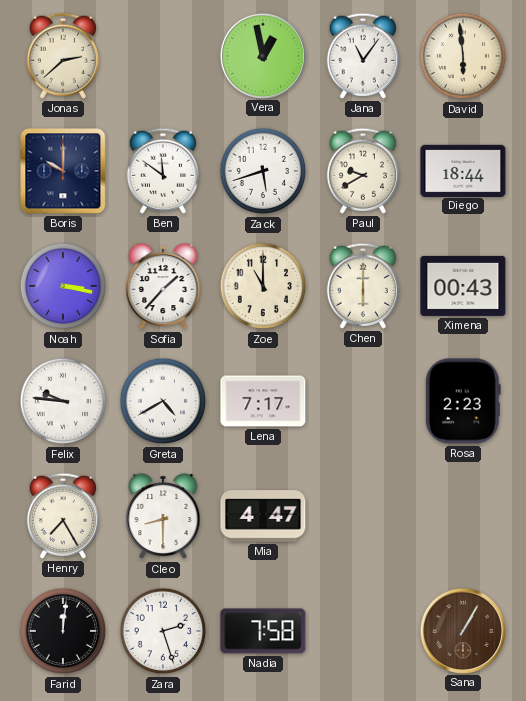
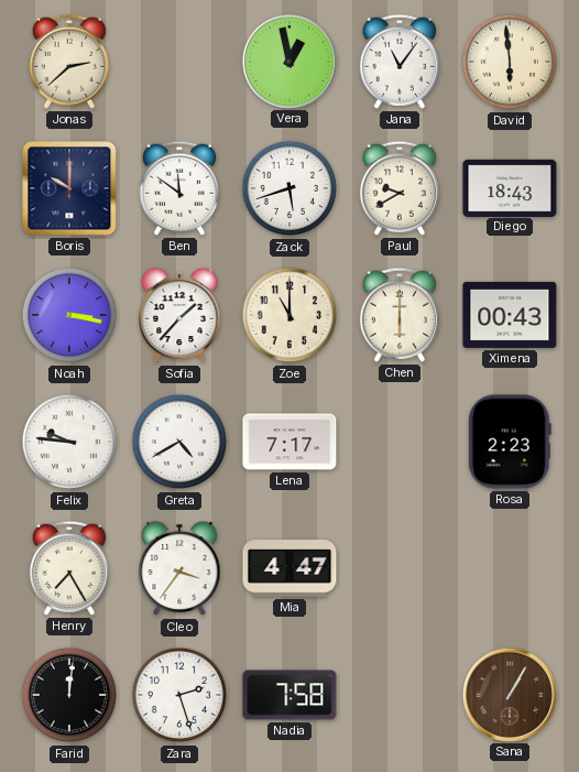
Diego: 18:44 -> 18:43
Cleo: 8:30 -> 3:36
